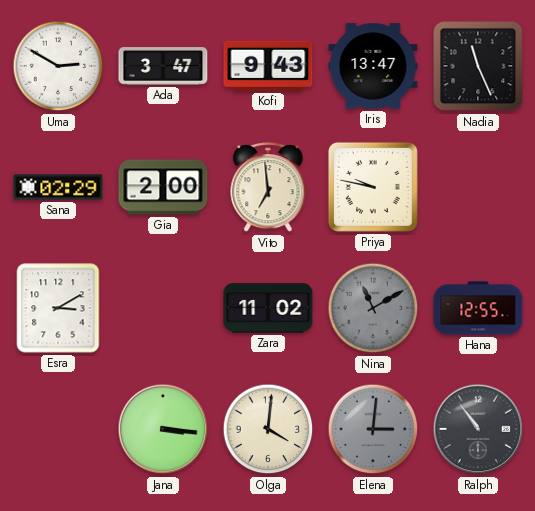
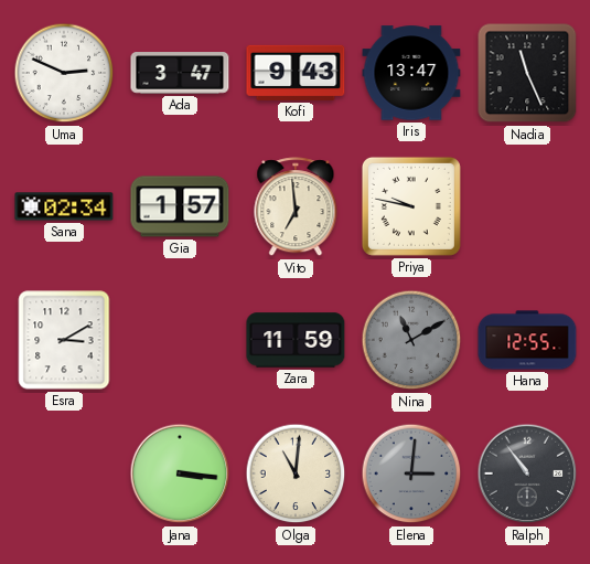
Uma: 2:50 -> 2:49
Sana: 02:29 -> 02:34
Gia: 2:00 -> 1:57
Zara: 11:02 -> 11:59
Olga: 4:01 -> 11:01
